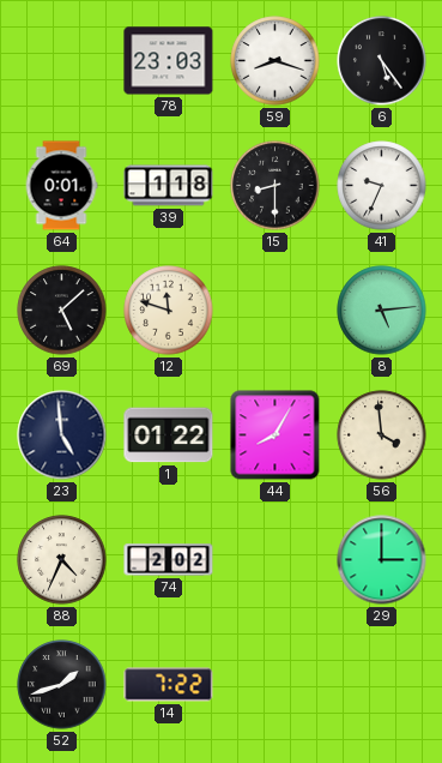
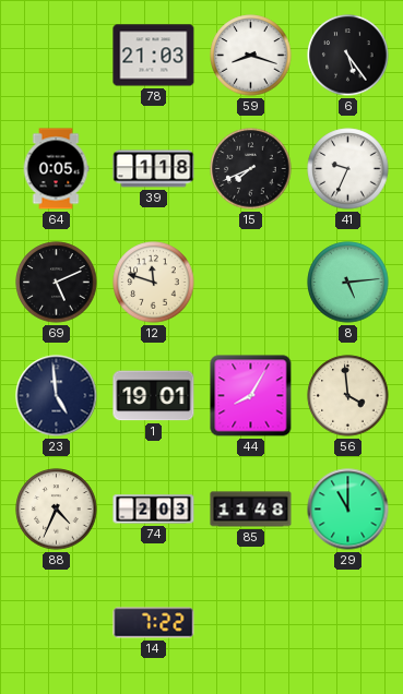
78: 23:03 -> 21:03
64: 0:01 -> 0:05
15: 8:30 -> 7:41
69: 5:08 -> 5:11
1: 01:22 -> 19:01
74: 2:02 -> 2:03
85: none -> 11:48
29: 3:00 -> 11:00
52: 1:42 -> none
